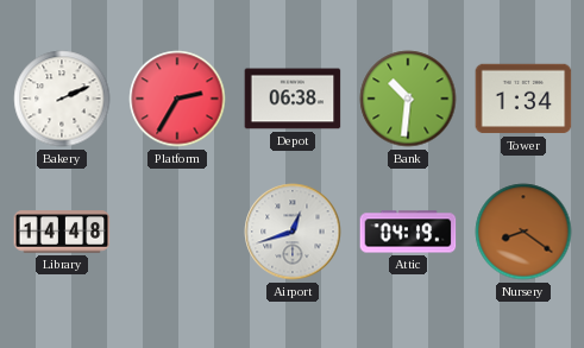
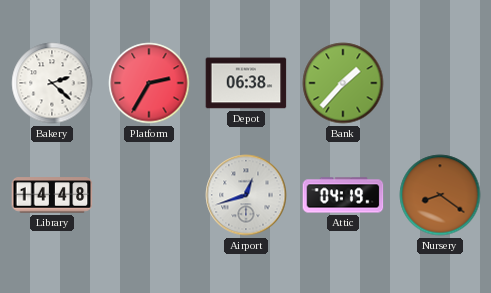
Bakery: 2:11 -> 2:22
Bank: 10:31 -> 1:37
Tower: 1:34 -> none
